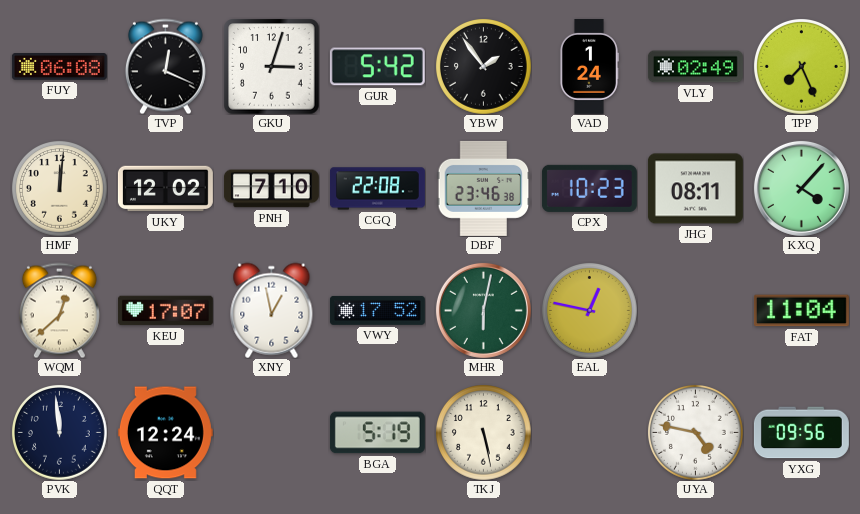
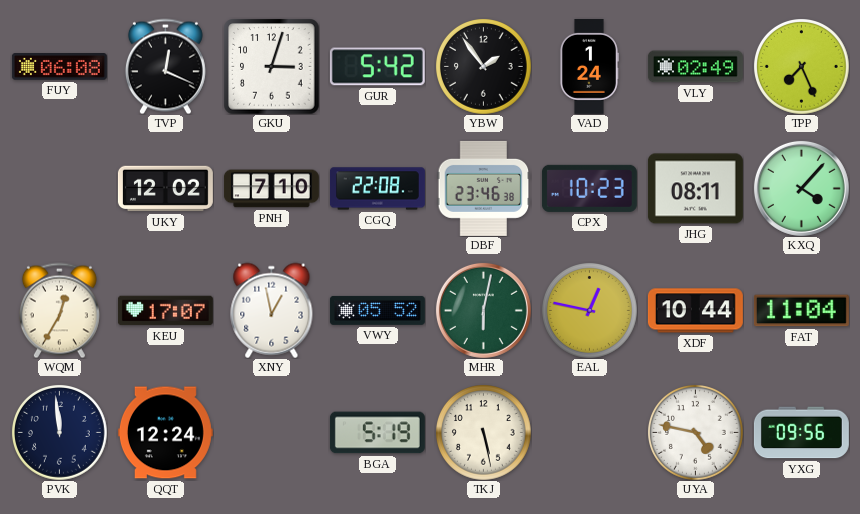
HMF: 12:01 -> none
WQM: 12:38 -> 12:35
VWY: 17:52 -> 05:52
XDF: none -> 10:44
